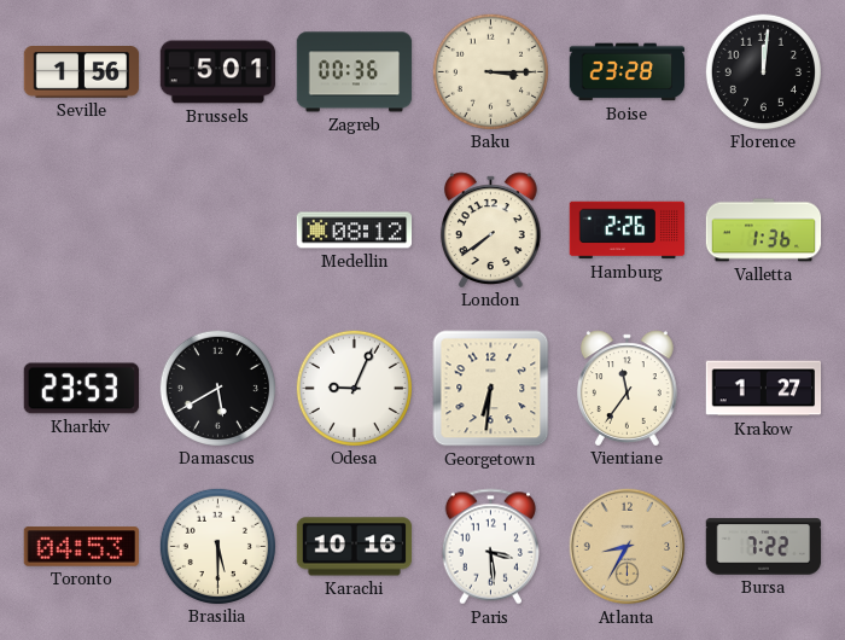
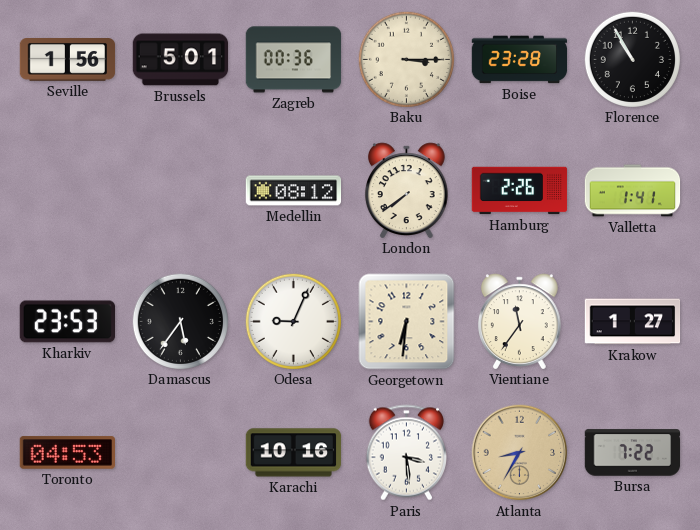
Florence: 12:01 -> 10:55
Valletta: 1:36 -> 1:41
Damascus: 5:40 -> 5:36
Brasilia: 5:30 -> none
